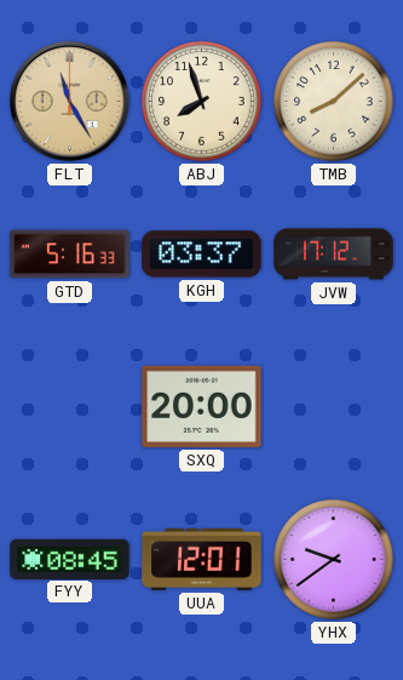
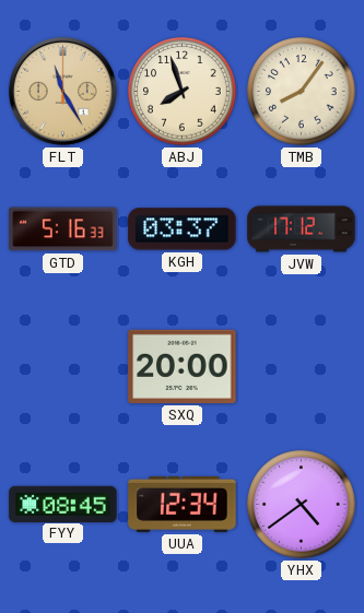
TMB: 8:08 -> 8:06
UUA: 12:01 -> 12:34
YHX: 9:39 -> 4:39
